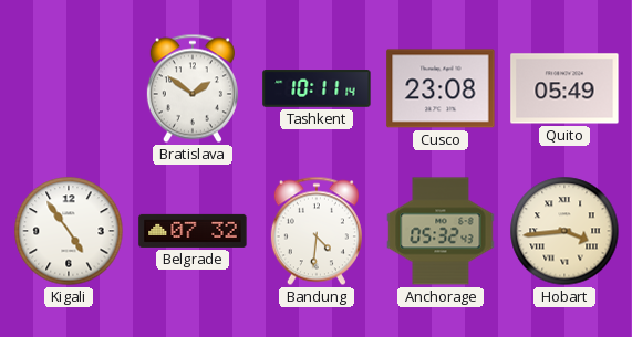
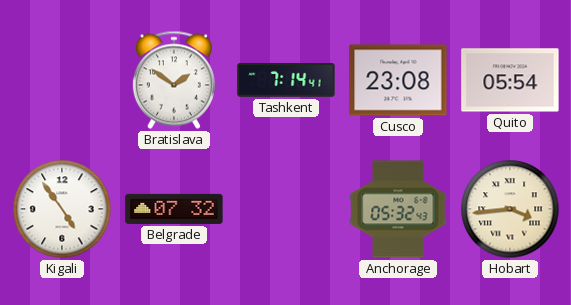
Tashkent: 10:11 -> 7:14
Quito: 05:49 -> 05:54
Bandung: 4:31 -> none
